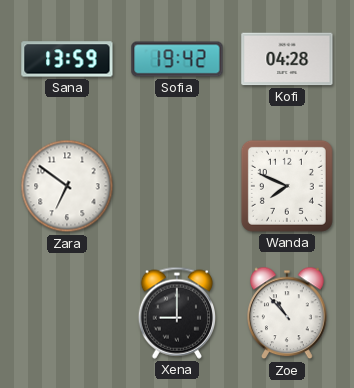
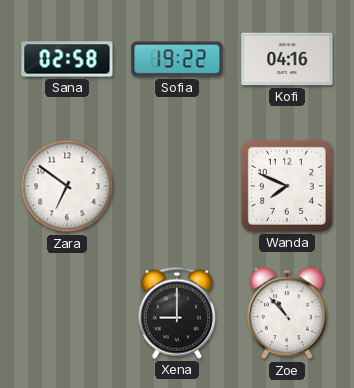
Sana: 13:59 -> 02:58
Sofia: 19:42 -> 19:22
Kofi: 04:28 -> 04:16
